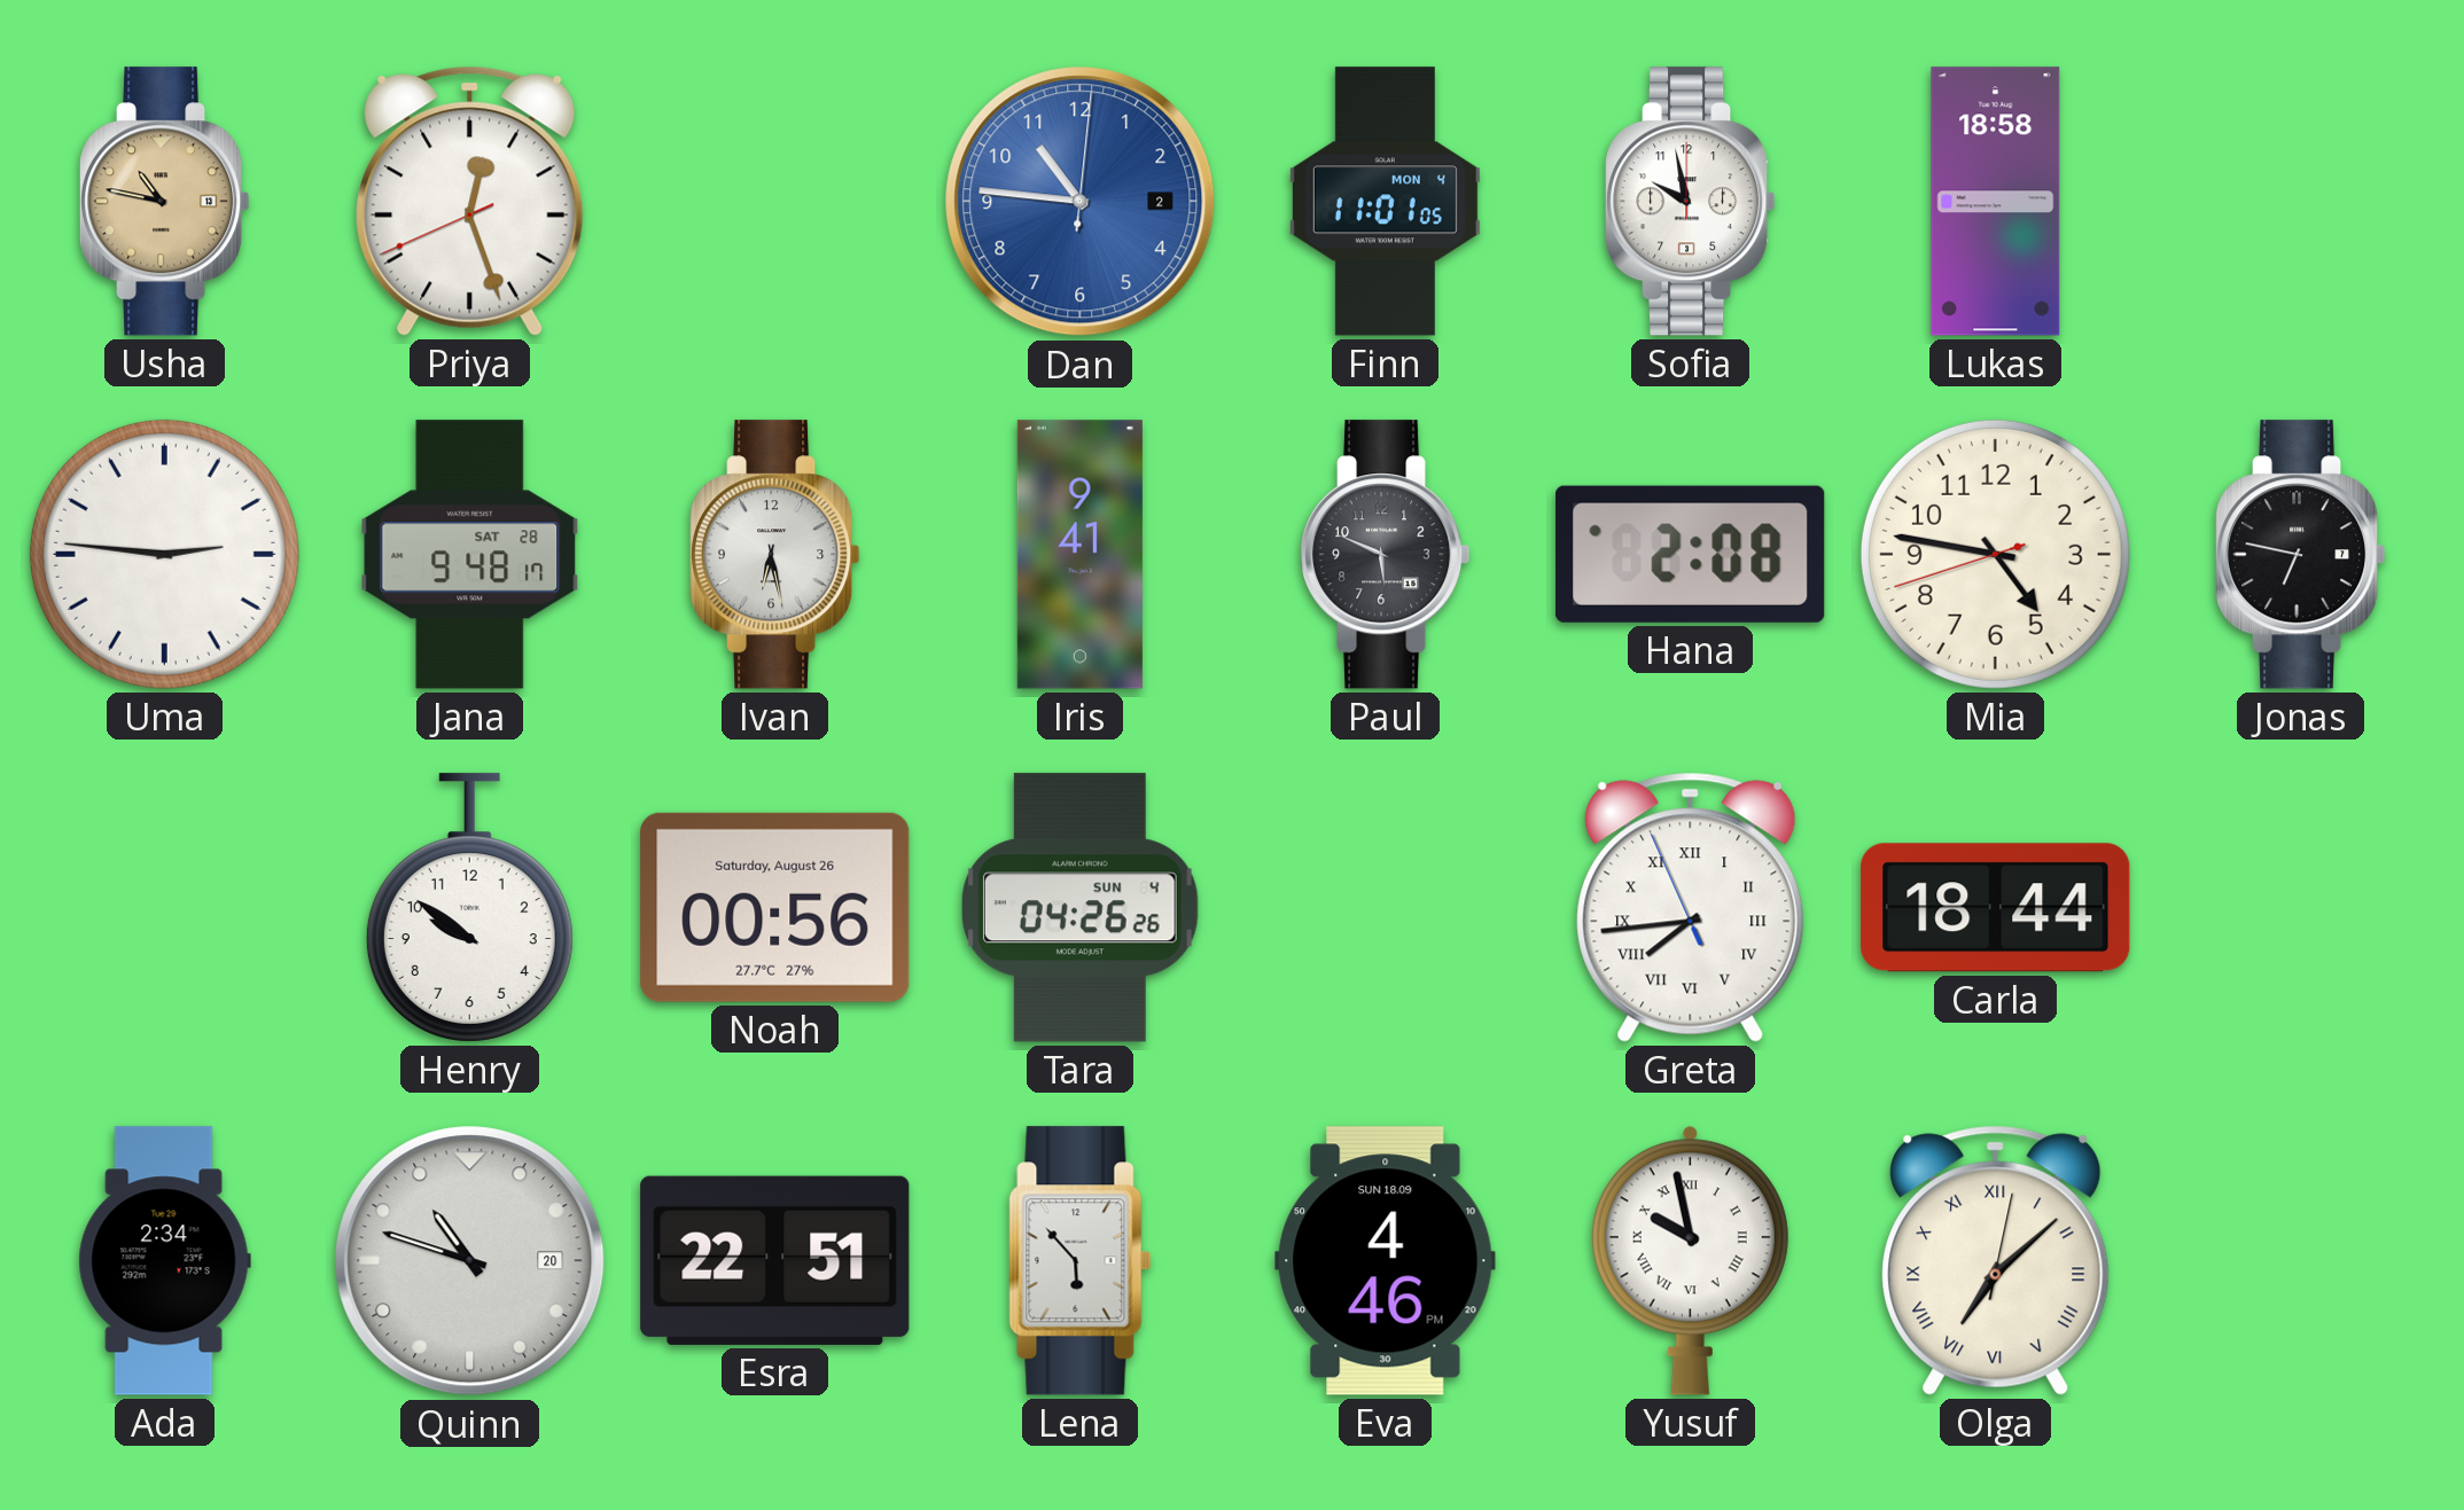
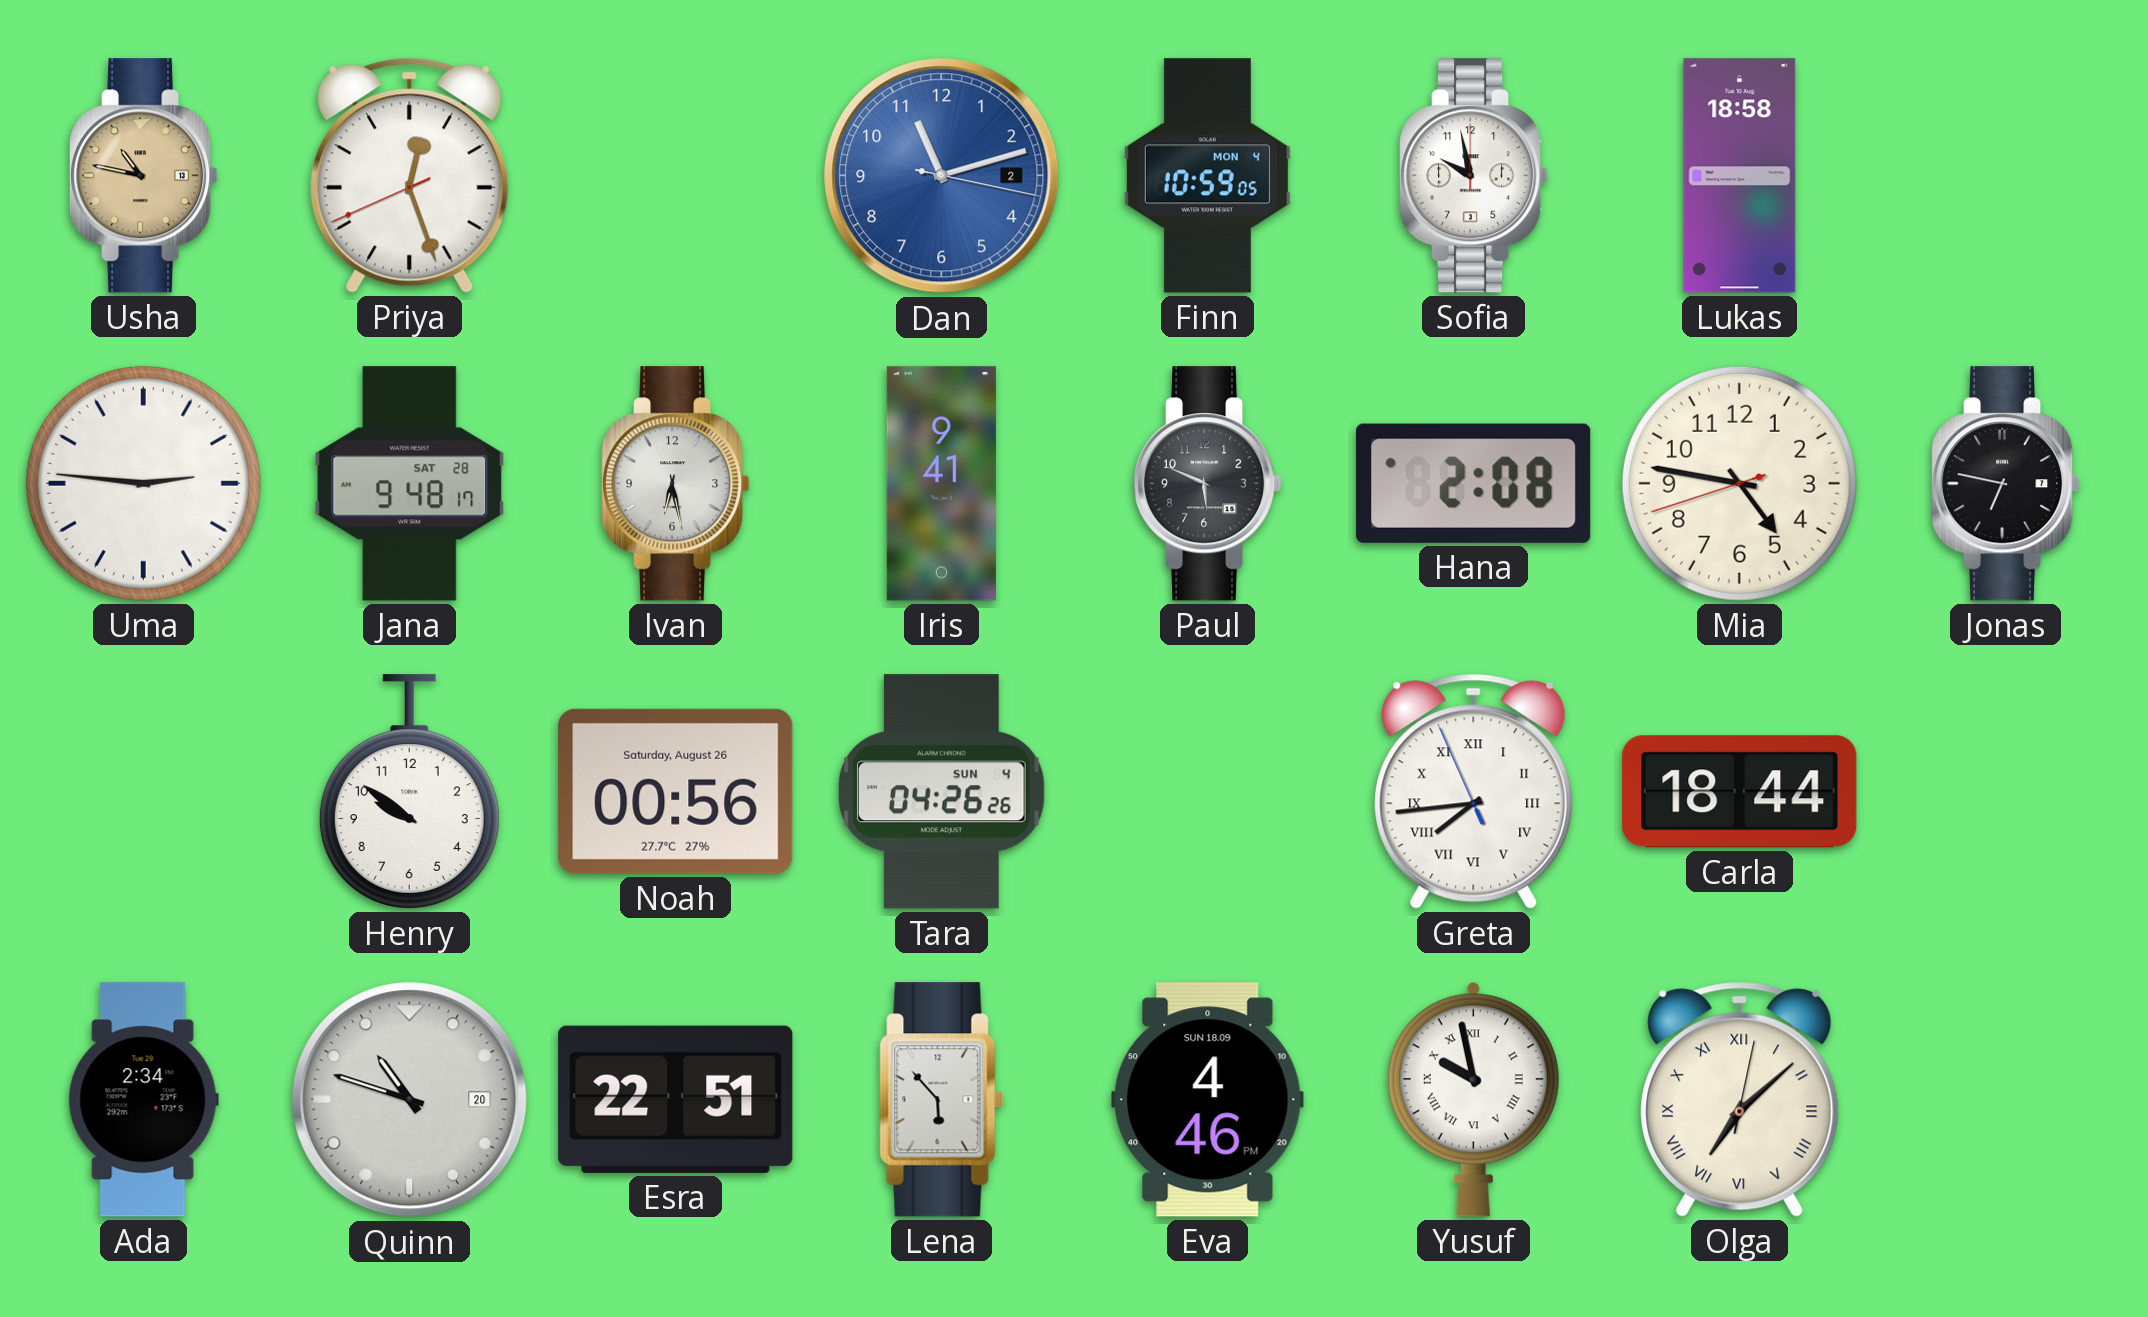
Dan: 10:46 -> 11:12
Finn: 11:01 -> 10:59
